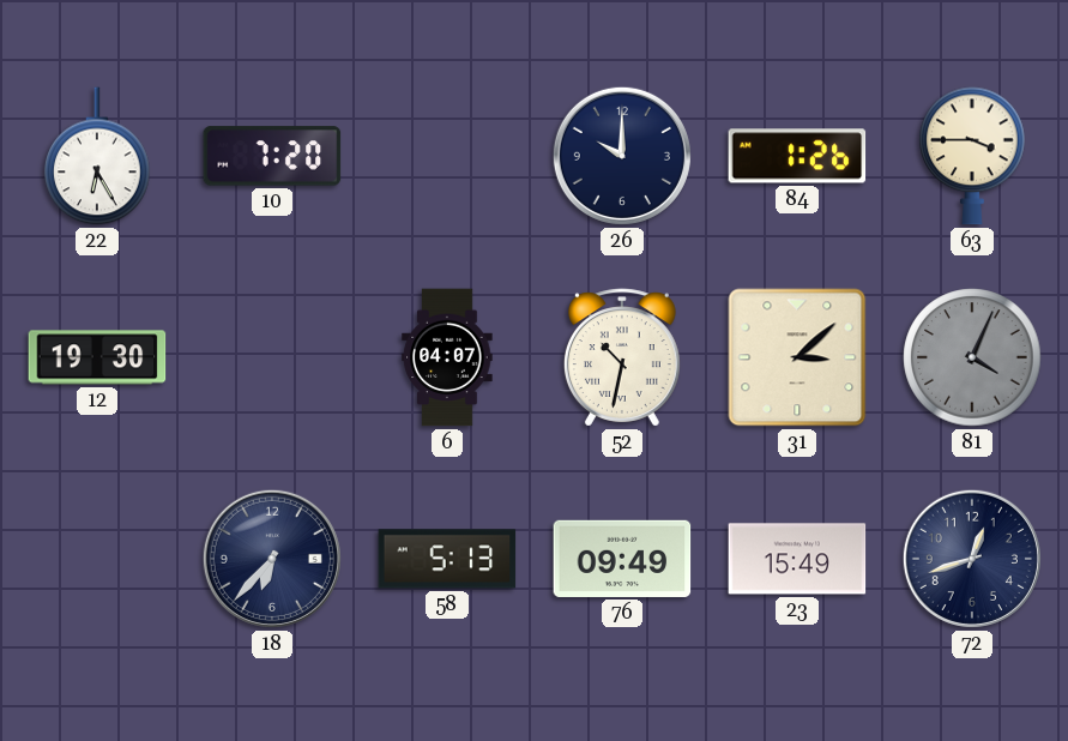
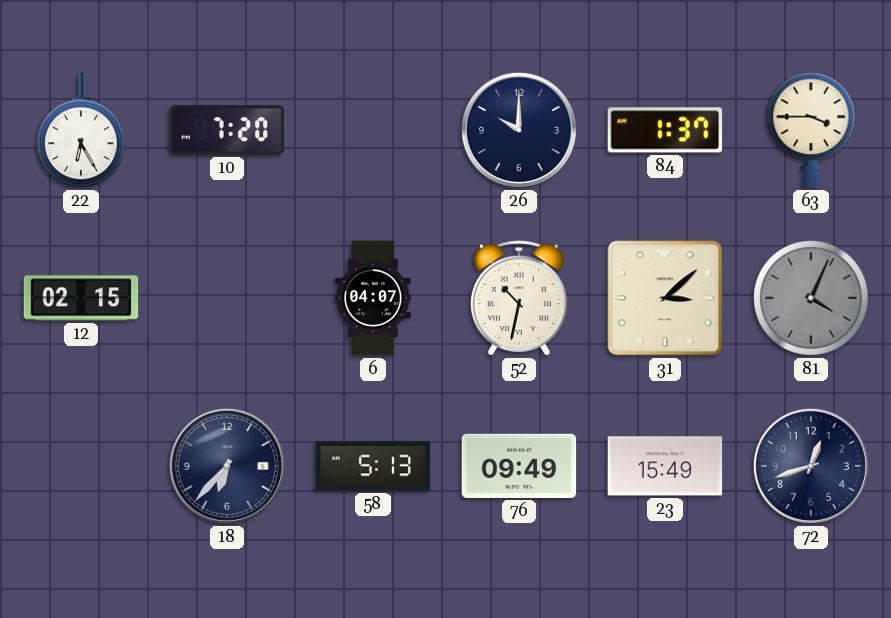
84: 1:26 -> 1:37
12: 19:30 -> 02:15
